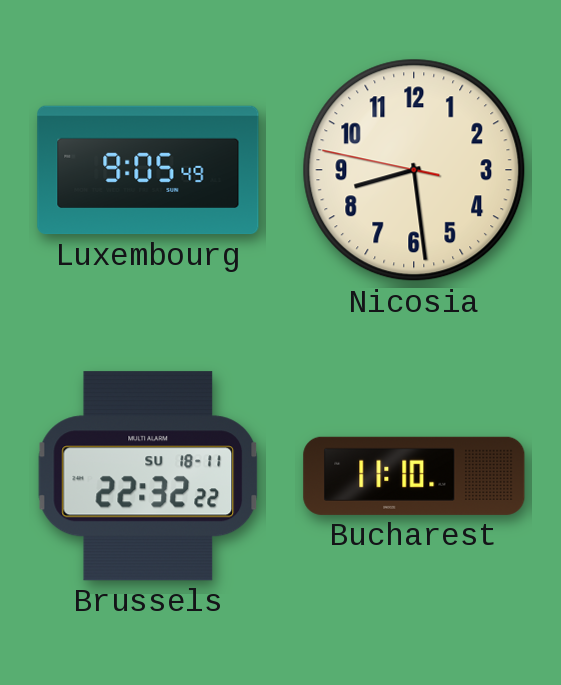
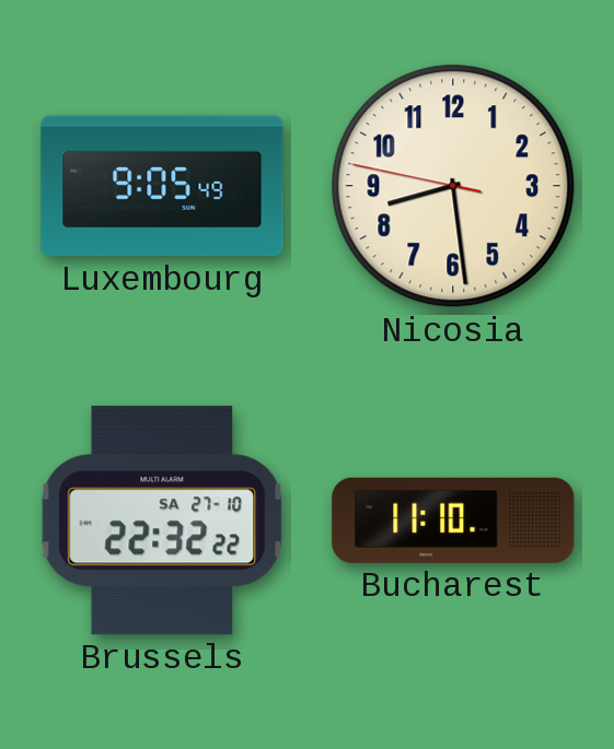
Brussels date: SU 18-11 -> SA 27-10
